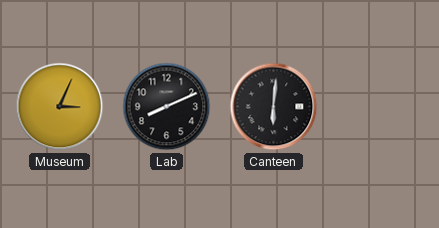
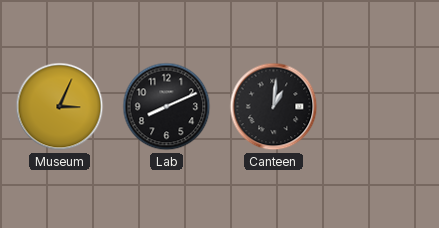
Canteen: 6:01 -> 1:01
